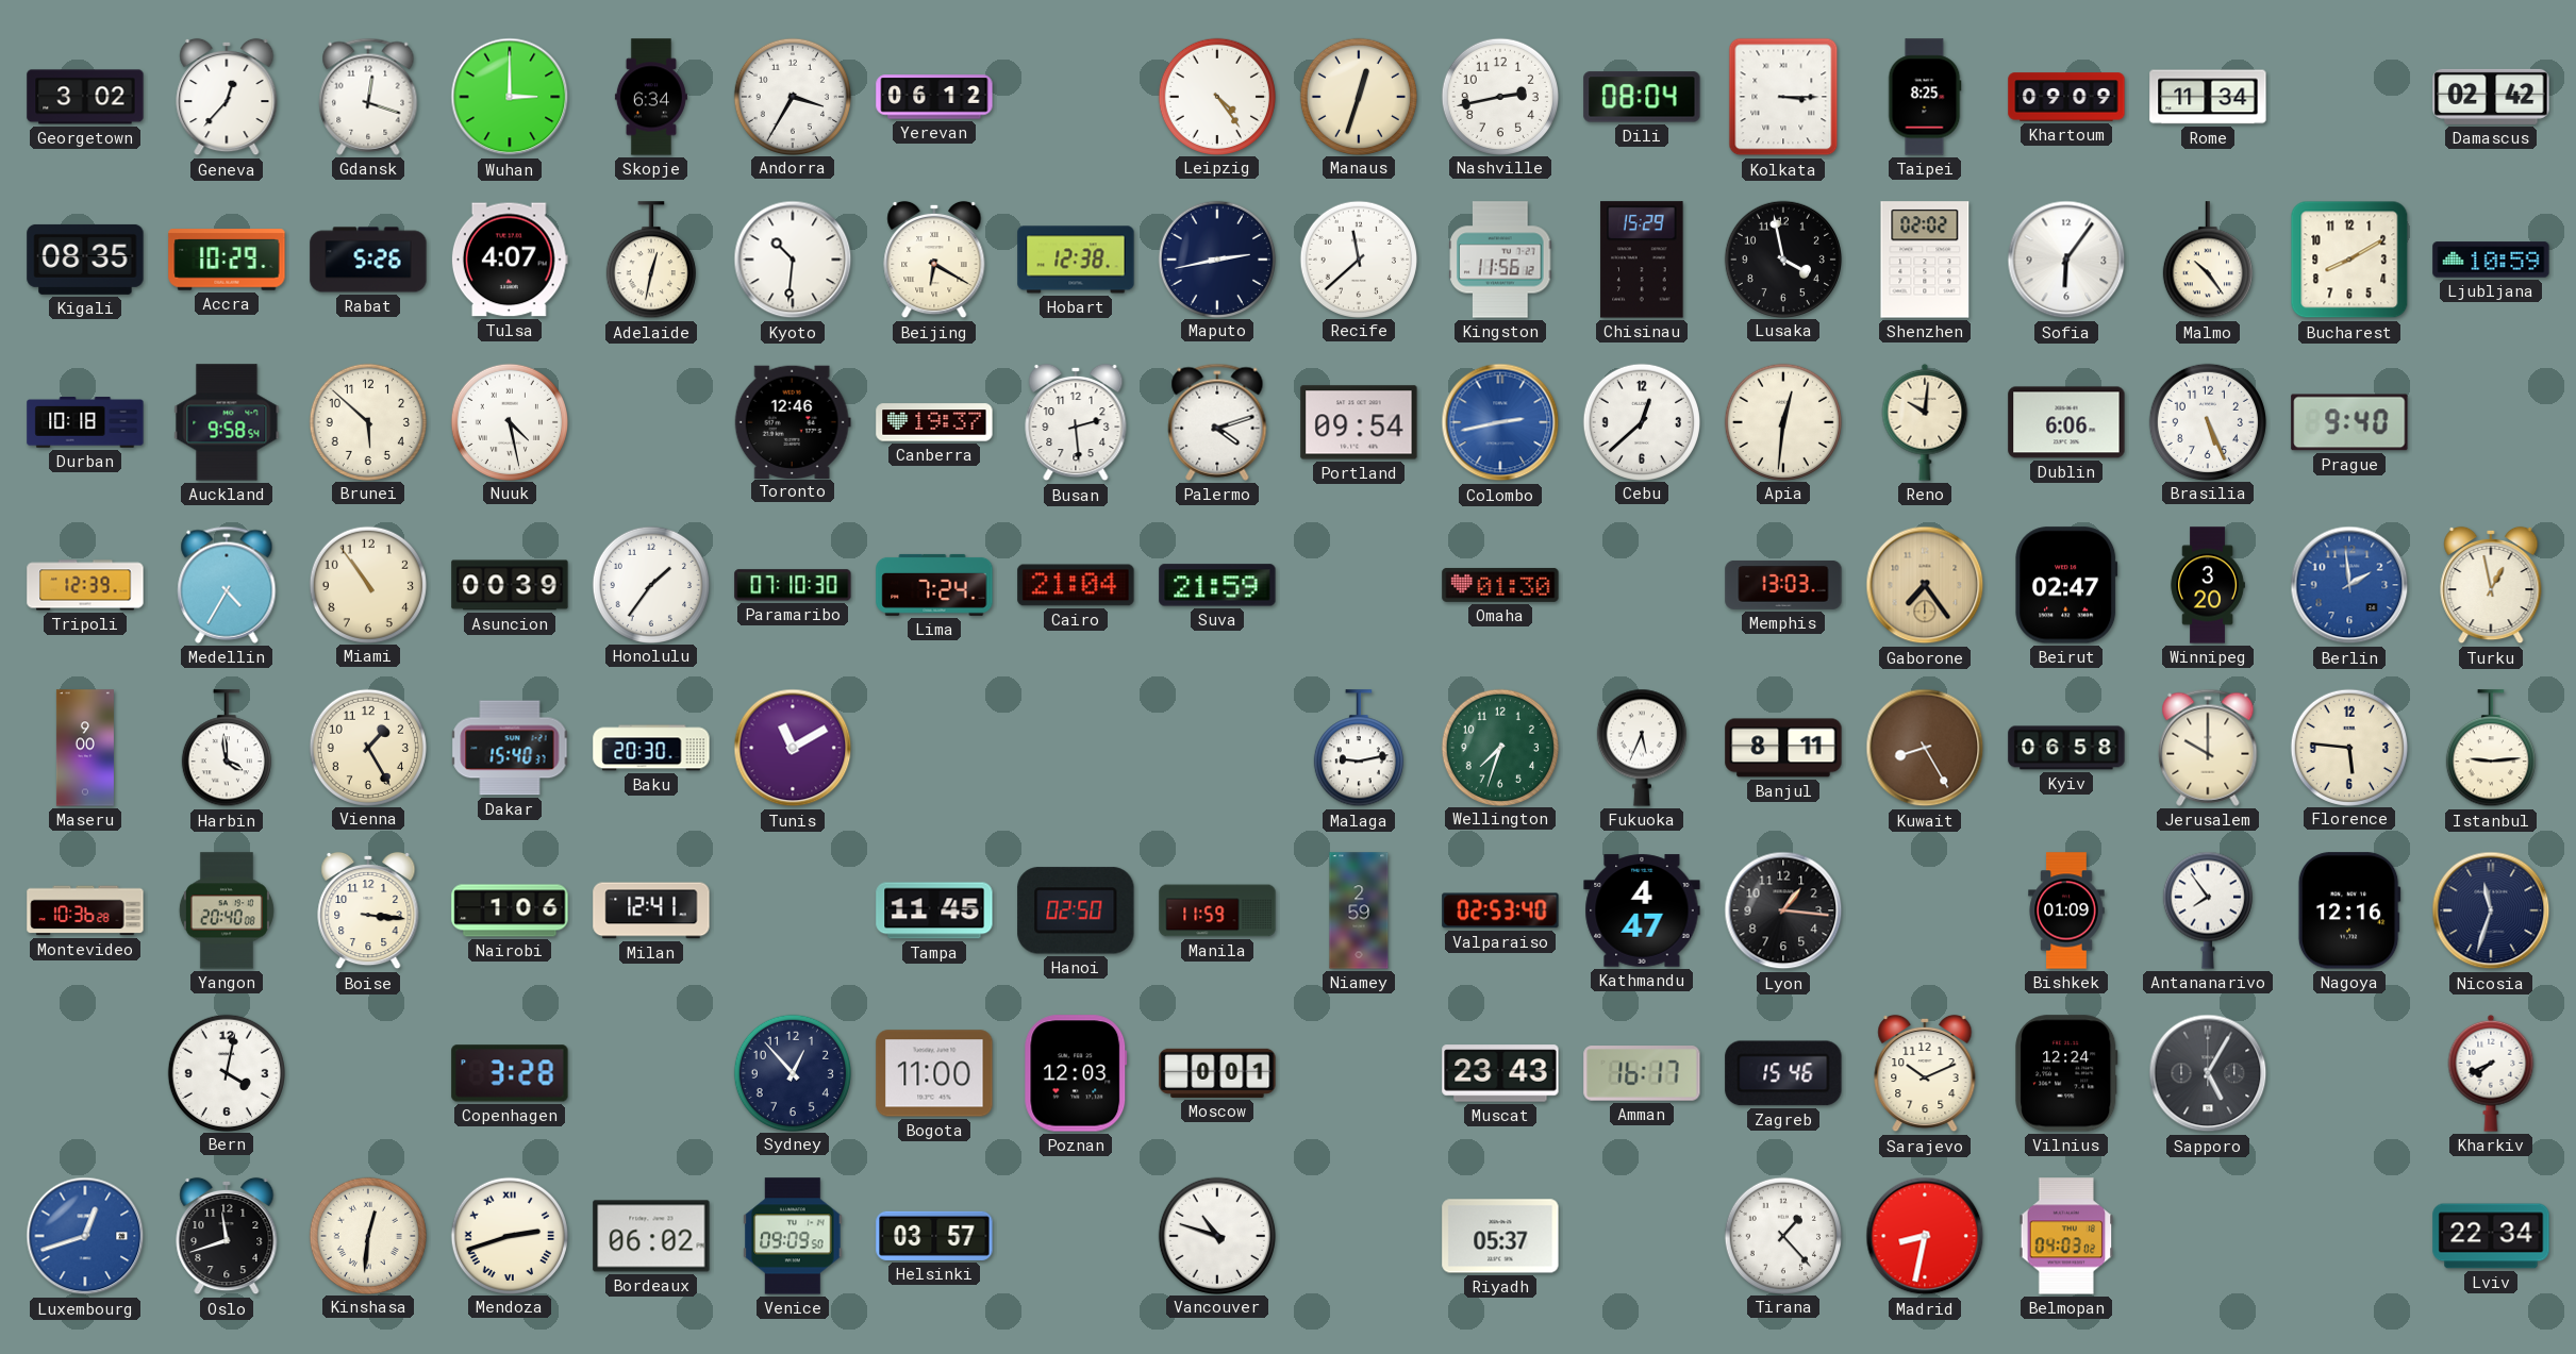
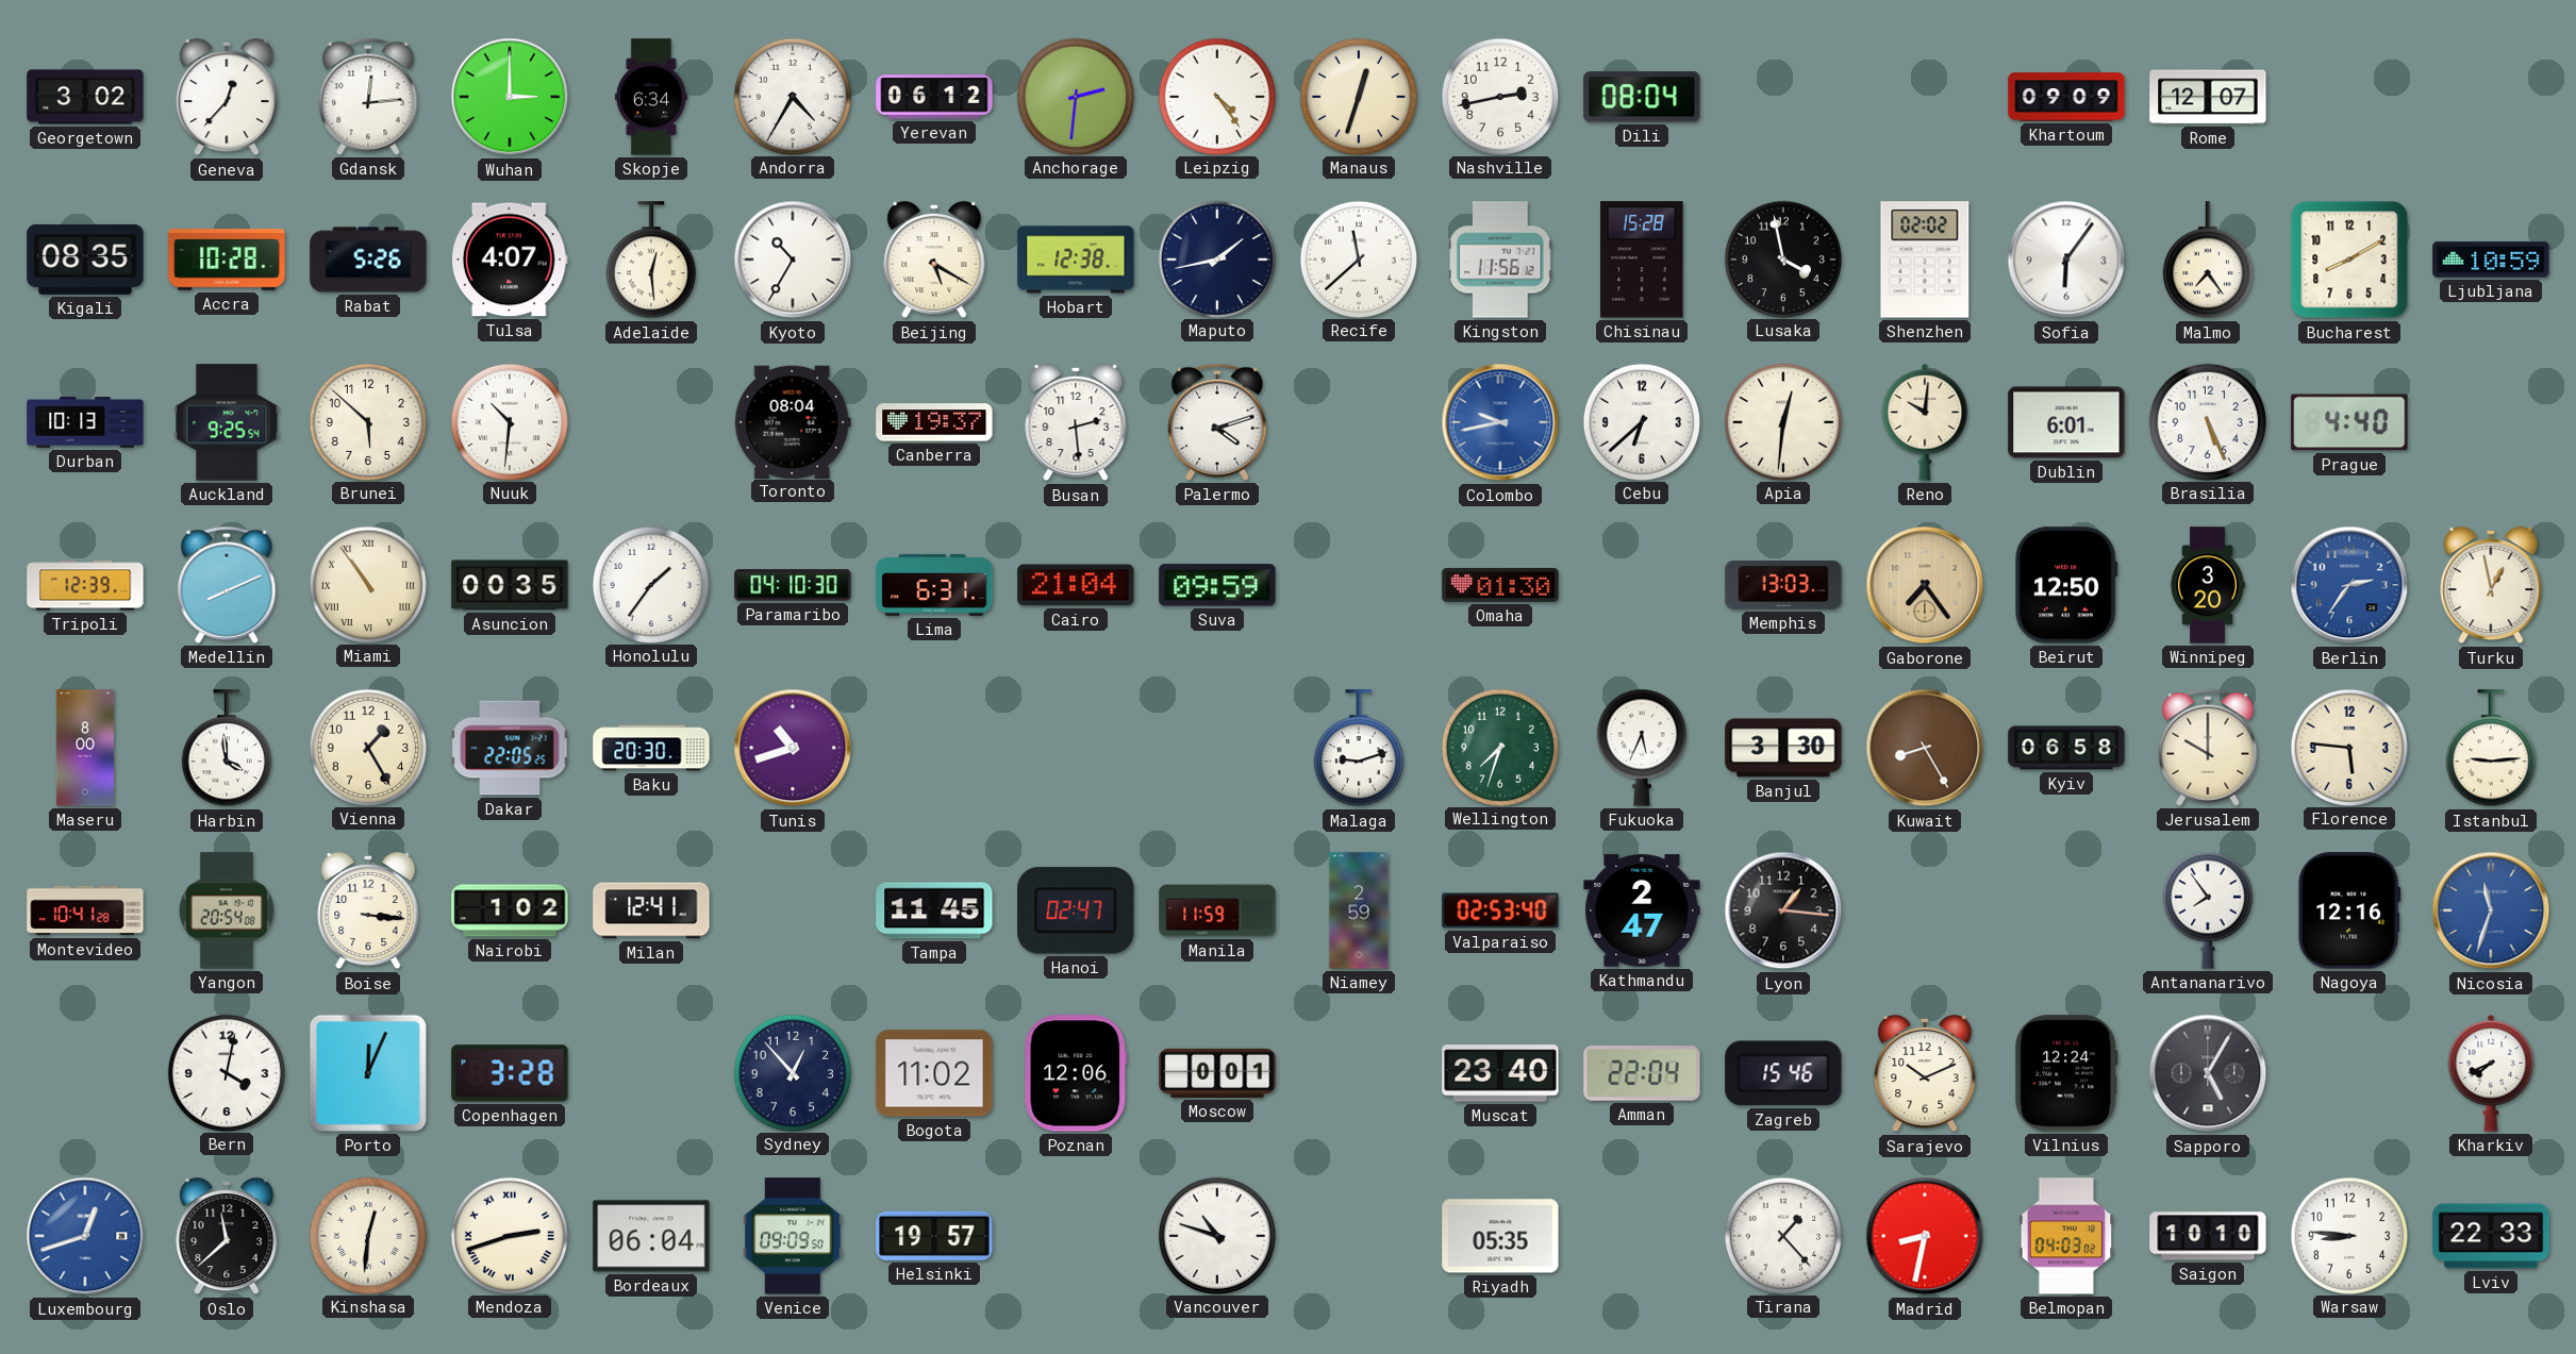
Gdansk: 12:18 -> 12:14
Andorra: 3:35 -> 4:35
Anchorage: none -> 2:31
Kolkata: 3:15 -> none
Taipei: 8:25 -> none
Rome: 11:34 -> 12:07
Damascus: 02:42 -> none
Accra: 10:29 -> 10:28
Adelaide: 12:32 -> 12:29
Kyoto: 10:31 -> 10:35
Beijing: 6:20 -> 5:20
Maputo: 2:43 -> 1:43
Chisinau: 15:29 -> 15:28
Malmo: 10:24 -> 7:24
Durban: 10:18 -> 10:13
Auckland: 9:58 -> 9:25
Nuuk: 4:28 -> 10:31
Toronto: 12:46 -> 08:04
Portland: 09:54 -> none
Colombo: 2:43 -> 9:43
Cebu: 12:38 -> 6:38
Dublin: 6:06 -> 6:01
Prague: 9:40 -> 4:40
Medellin: 4:35 -> 8:11
Miami numerals: Arabic -> Roman
Asuncion: 00:39 -> 00:35
Paramaribo: 07:10 -> 04:10
Lima: 7:24 -> 6:31
Suva: 21:59 -> 09:59
Beirut: 02:47 -> 12:50
Berlin: 1:59 -> 2:36
Maseru: 9:00 -> 8:00
Dakar: 15:40 -> 22:05
Tunis: 11:10 -> 10:42
Malaga: 9:13 -> 9:12
Banjul: 8:11 -> 3:30
Montevideo: 10:36 -> 10:41
Yangon: 20:40 -> 20:54
Nairobi: 1:06 -> 1:02
Hanoi: 02:50 -> 02:47
Kathmandu: 4:47 -> 2:47
Bishkek: 01:09 -> none
Nicosia dial: navy -> blue
Porto: none -> 12:04
Bogota: 11:00 -> 11:02
Poznan: 12:03 -> 12:06
Muscat: 23:43 -> 23:40
Amman: 16:17 -> 22:04
Oslo: 11:42 -> 11:38
Bordeaux: 06:02 -> 06:04
Helsinki: 03:57 -> 19:57
Riyadh: 05:37 -> 05:35
Saigon: none -> 10:10
Warsaw: none -> 8:46
Lviv: 22:34 -> 22:33
